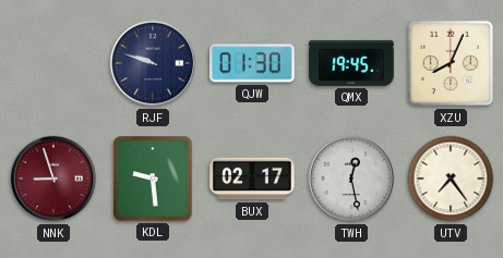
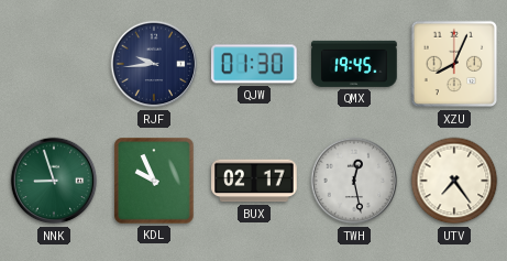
RJF: 9:48 -> 9:44
NNK dial: burgundy -> green
KDL: 9:29 -> 9:56
